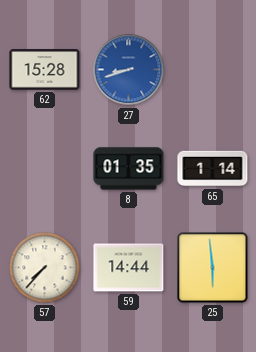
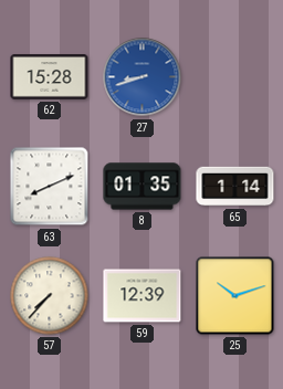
63: none -> 8:11
59: 14:44 -> 12:39
25: 5:59 -> 10:12
